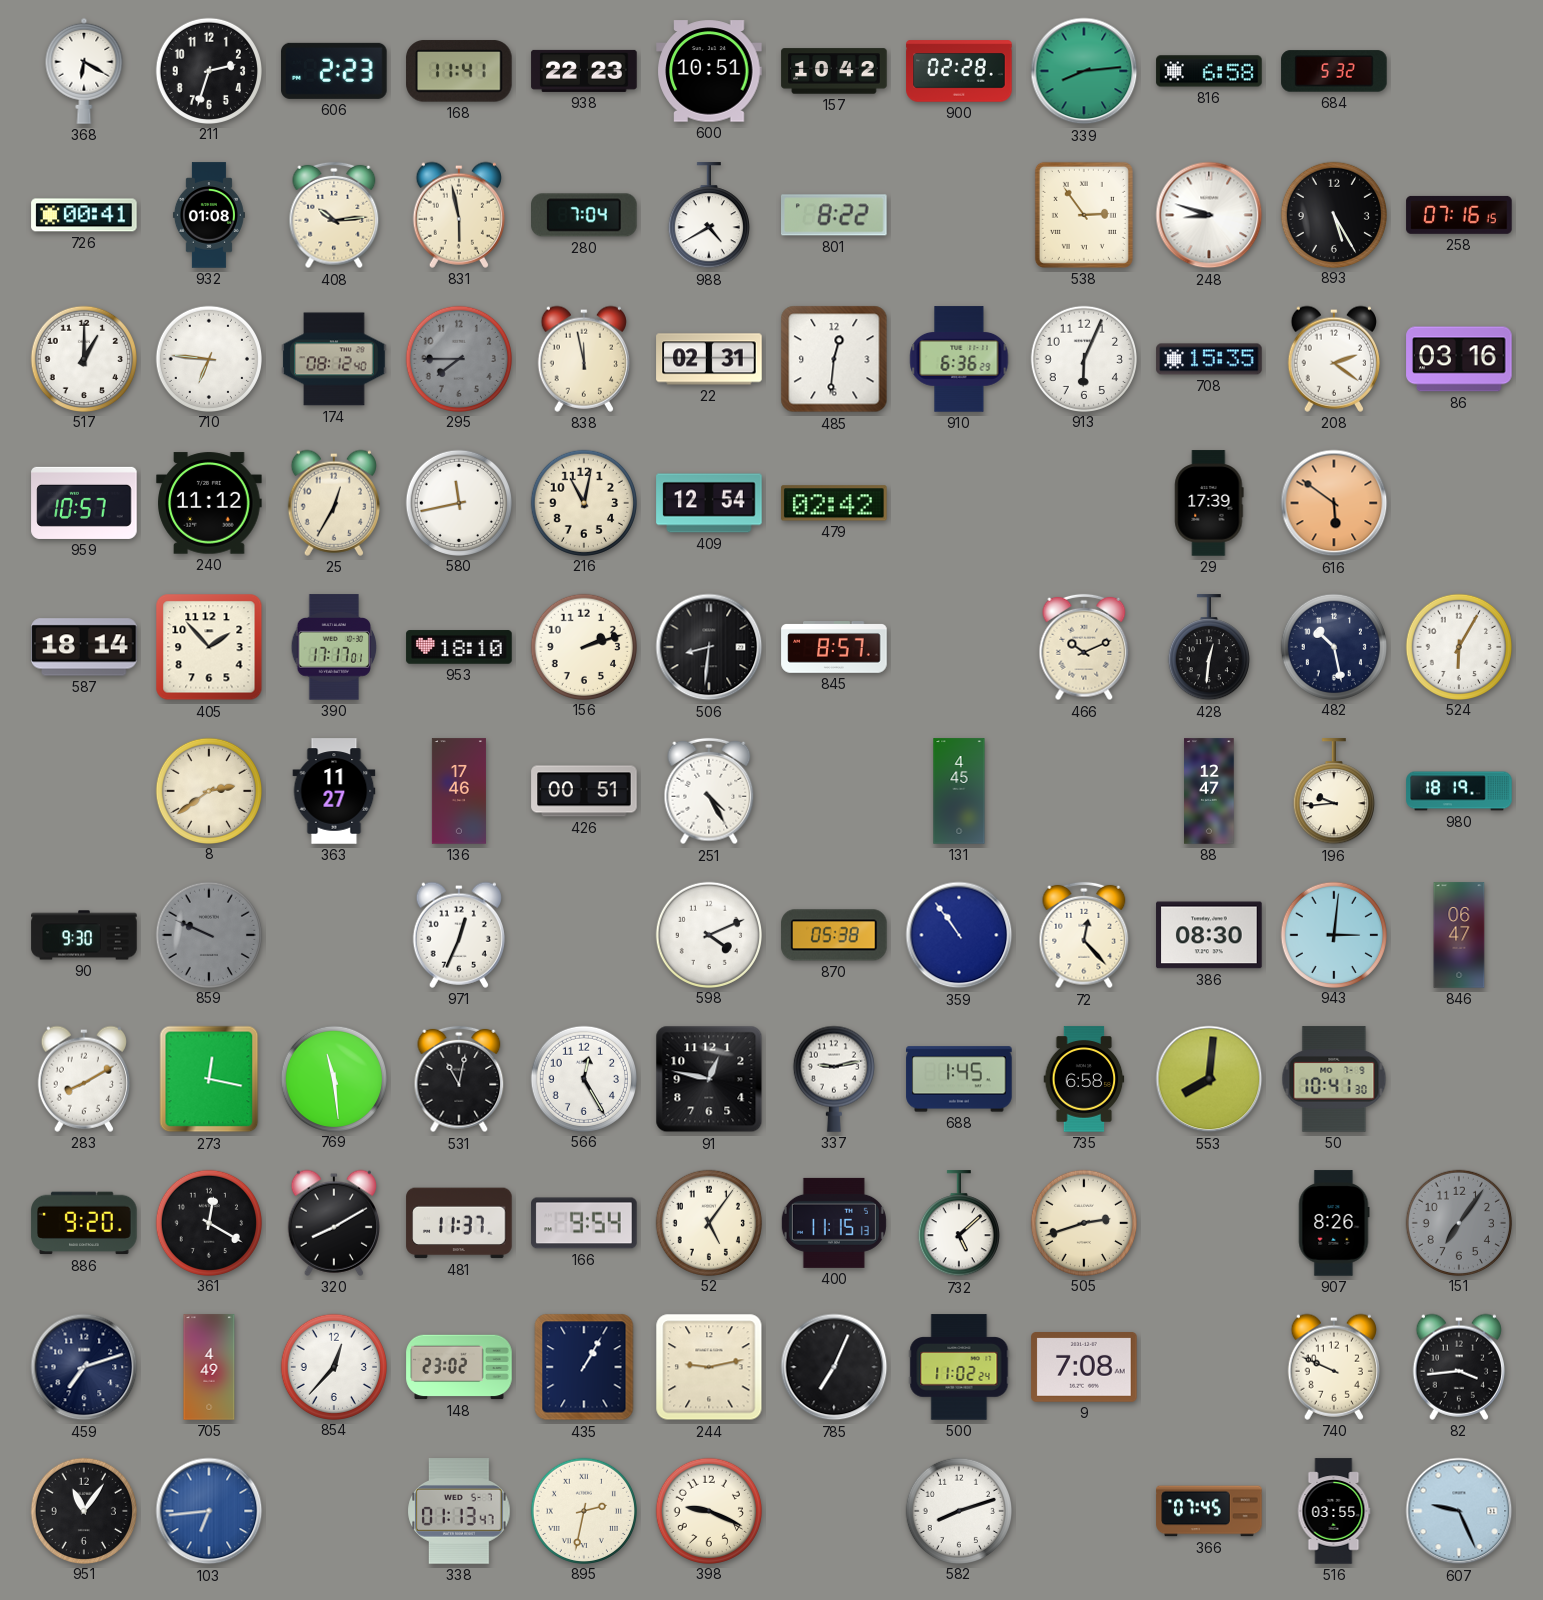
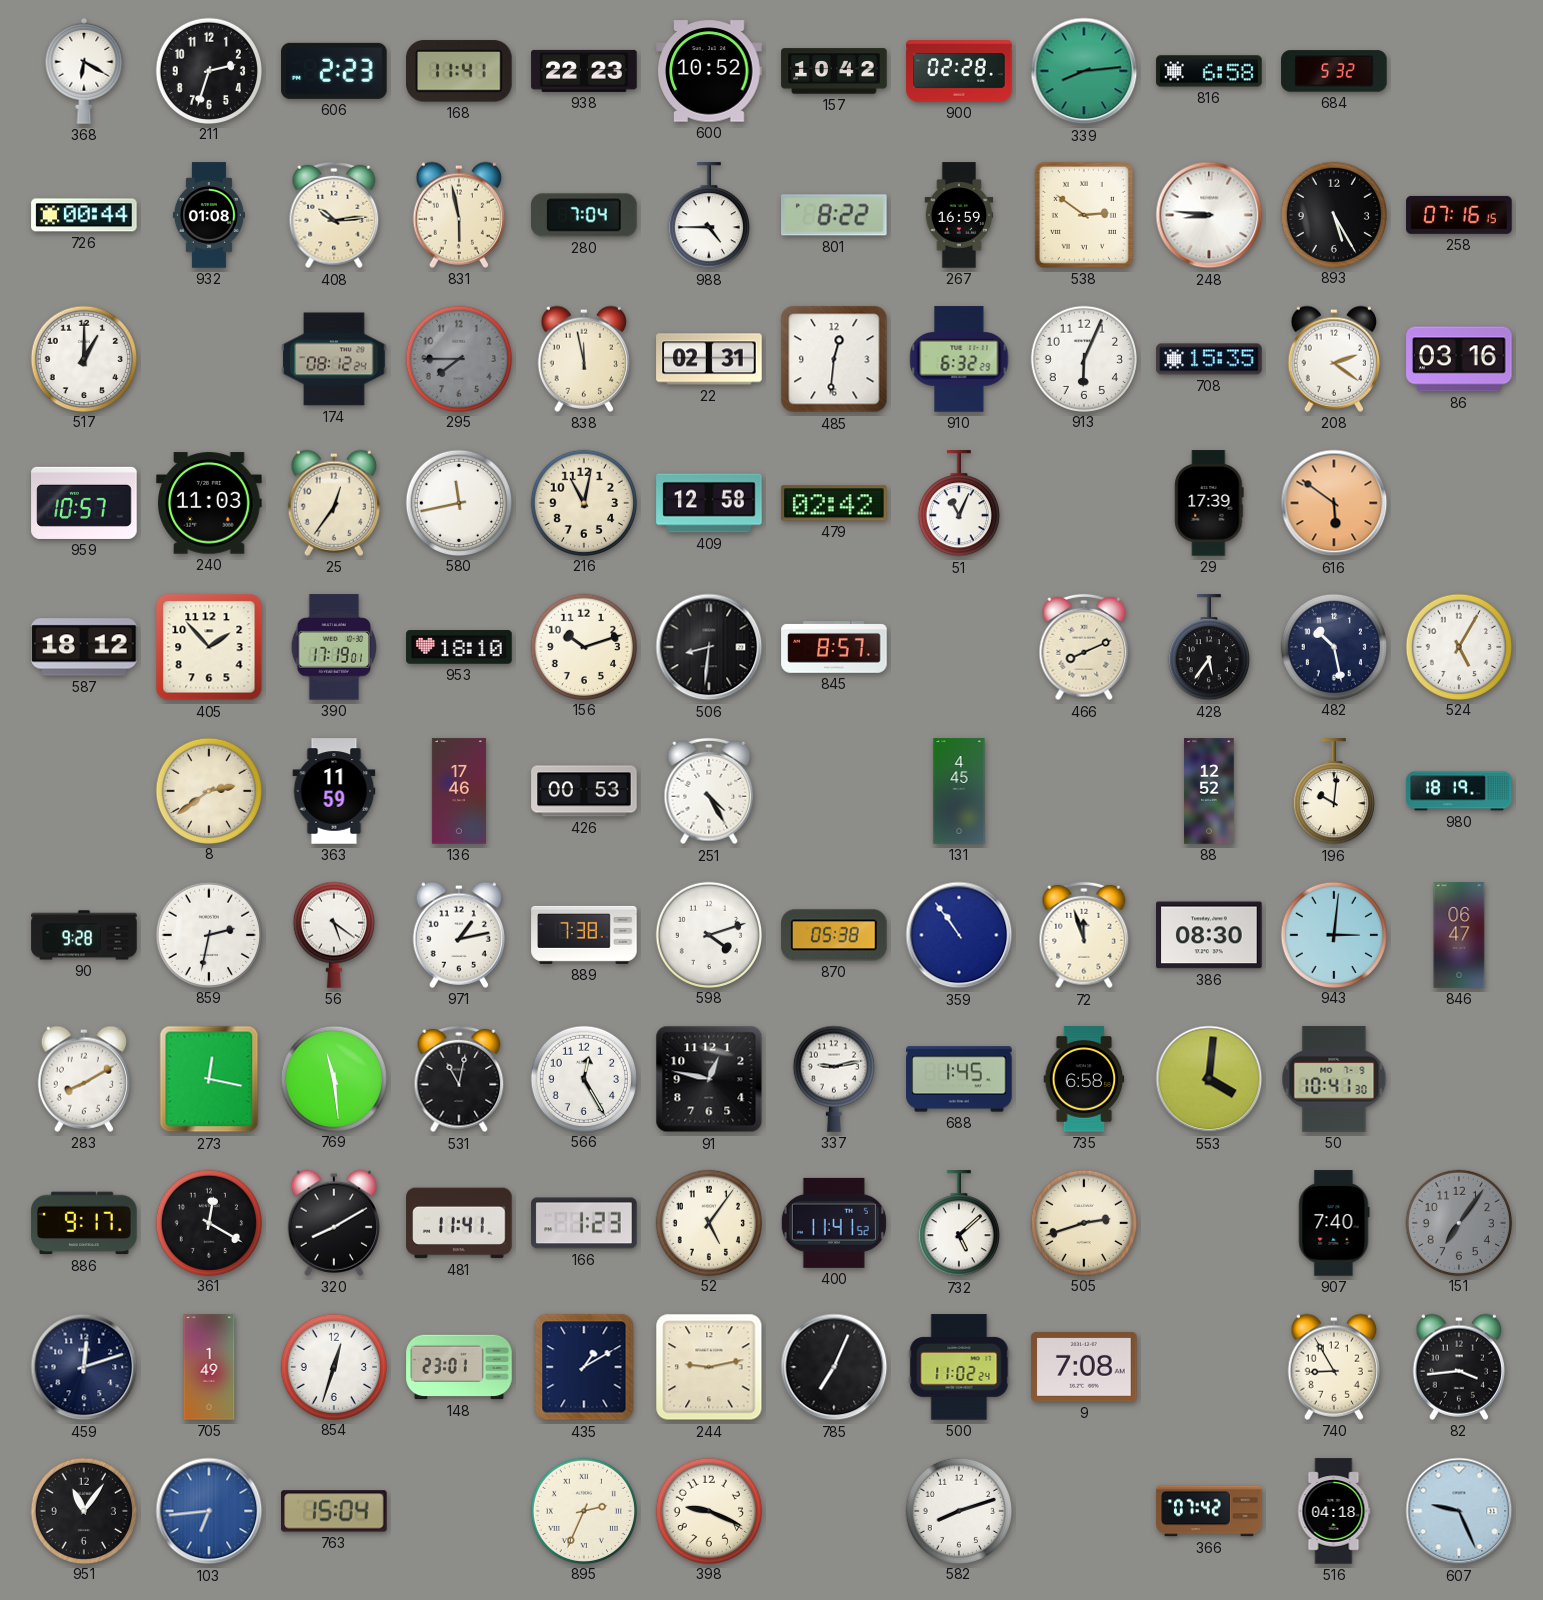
600: 10:51 -> 10:52
726: 00:41 -> 00:44
988: 4:40 -> 4:45
267: none -> 16:59
538: 2:54 -> 2:51
248: 8:48 -> 8:46
710: 6:46 -> none
174: 08:12:40 -> 08:12:24
910: 6:36 -> 6:32
240: 11:12 -> 11:03
25: 12:35 -> 12:36
409: 12:54 -> 12:58
51: none -> 11:04
587: 18:14 -> 18:12
390: 17:17 -> 17:19
156: 2:12 -> 10:12
466: 10:11 -> 8:11
428: 12:31 -> 5:36
524: 6:05 -> 5:05
363: 11:27 -> 11:59
426: 00:51 -> 00:53
88: 12:47 -> 12:52
196: 9:44 -> 10:01
90: 9:30 -> 9:28
859: 9:49 -> 2:32
859 dial: grey -> white
56: none -> 5:21
971: 12:34 -> 1:13
889: none -> 7:38
598: 4:11 -> 4:12
72: 12:23 -> 11:57
553: 8:01 -> 4:01
886: 9:20 -> 9:17
481: 11:37 -> 11:41
166: 9:54 -> 1:23
400: 11:15 -> 11:41
907: 8:26 -> 7:40
459: 7:12 -> 12:12
705: 4:49 -> 1:49
854: 12:37 -> 12:33
148: 23:02 -> 23:01
435: 1:05 -> 1:10
740: 9:49 -> 8:55
763: none -> 15:04
338: 01:13 -> none
895: 2:32 -> 2:34
366: 07:45 -> 07:42
516: 03:55 -> 04:18
